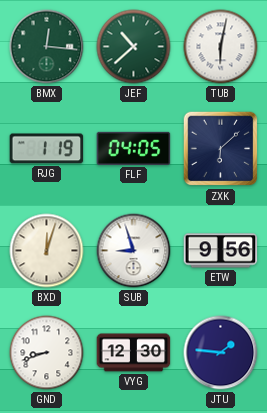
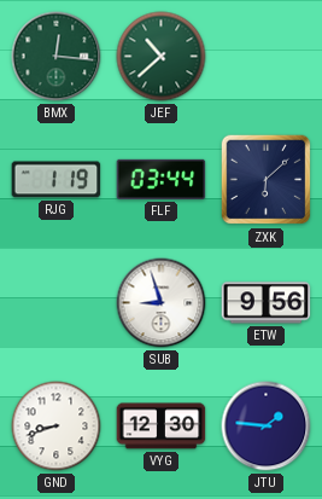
TUB: 6:02 -> none
FLF: 04:05 -> 03:44
BXD: 12:03 -> none
